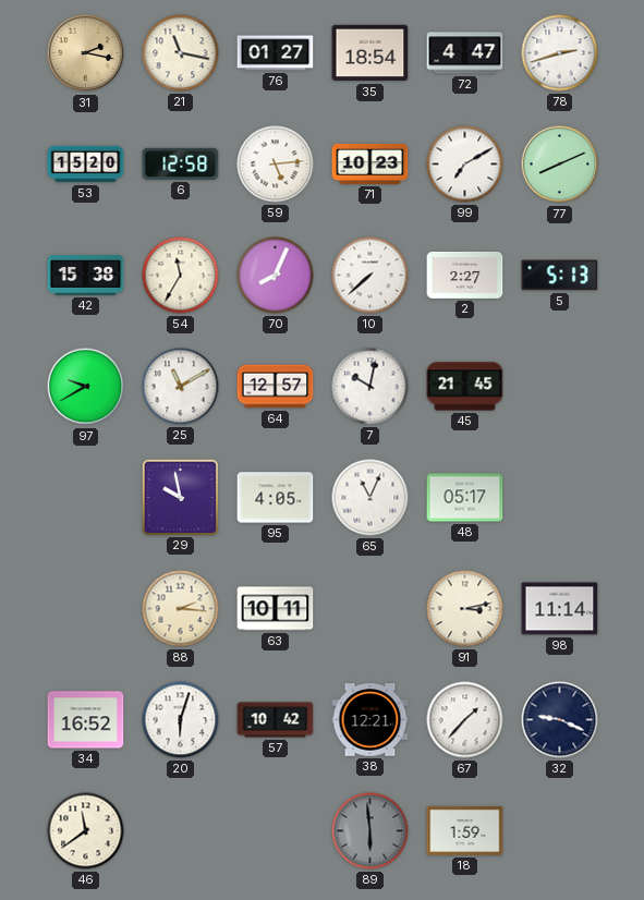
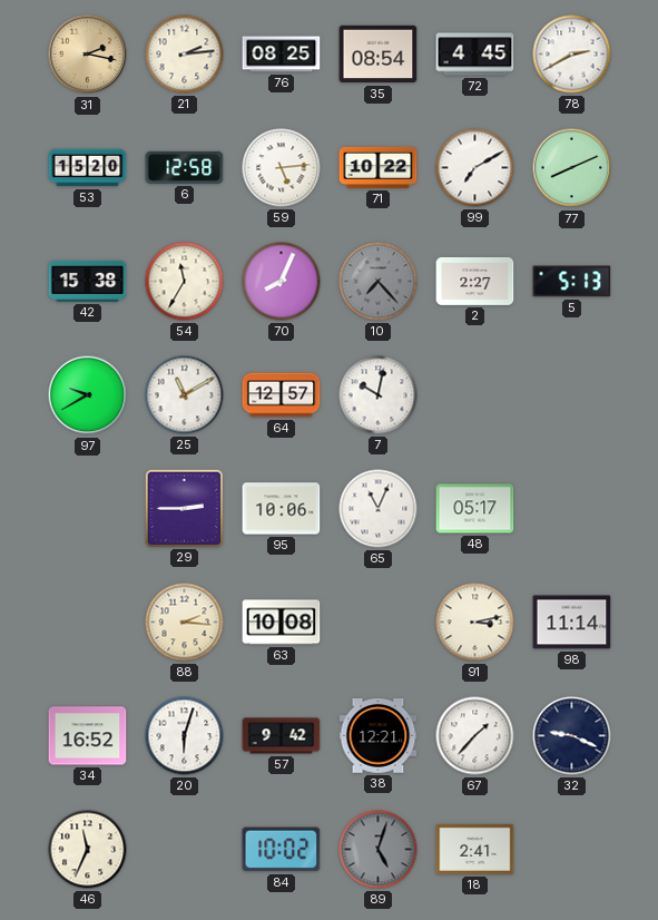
21: 11:17 -> 2:14
76: 01:27 -> 08:25
35: 18:54 -> 08:54
72: 4:47 -> 4:45
78: 2:42 -> 2:40
71: 10:23 -> 10:22
10: 7:38 -> 7:23
10 dial: white -> grey
45: 21:45 -> none
29: 9:58 -> 2:45
95: 4:05 -> 10:06
63: 10:11 -> 10:08
57: 10:42 -> 9:42
46: 11:39 -> 11:34
84: none -> 10:02
89: 5:59 -> 5:03
18: 1:59 -> 2:41
